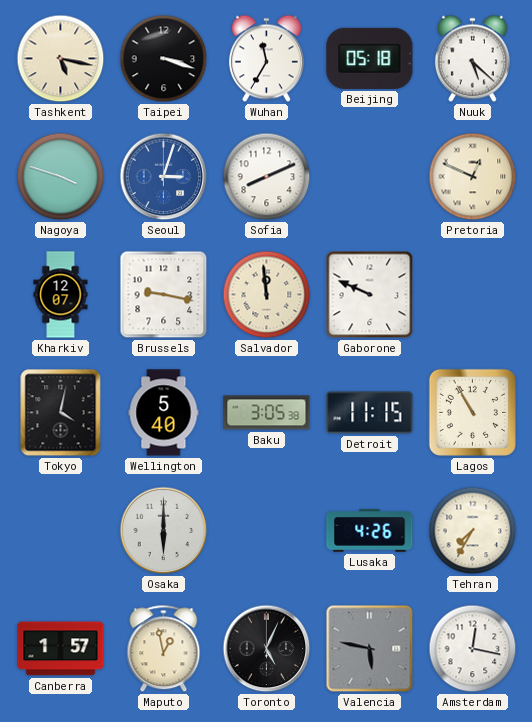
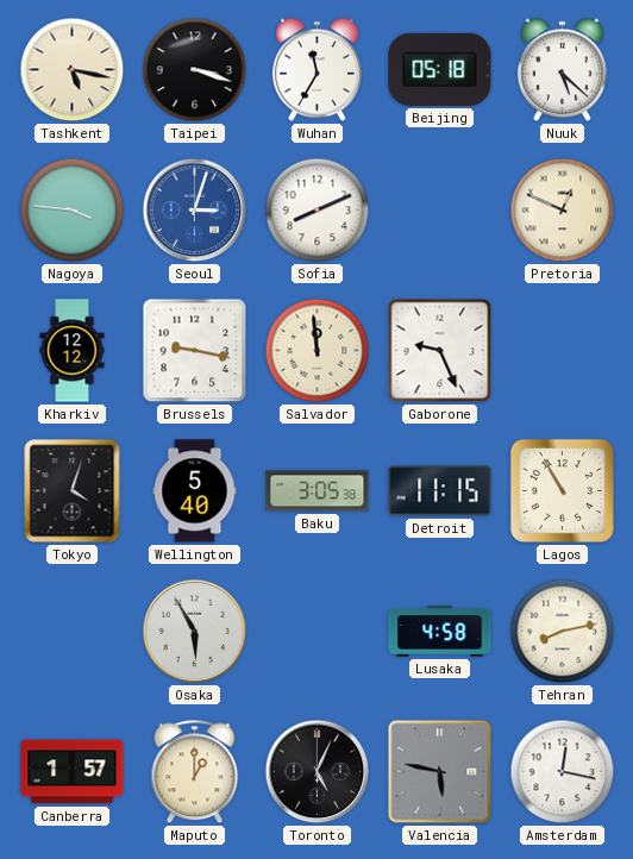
Nagoya: 3:48 -> 3:46
Kharkiv: 12:07 -> 12:12
Gaborone: 9:49 -> 9:26
Tokyo: 4:02 -> 4:03
Osaka: 6:00 -> 5:55
Lusaka: 4:26 -> 4:58
Tehran: 7:35 -> 8:13
Maputo: 12:58 -> 1:00
